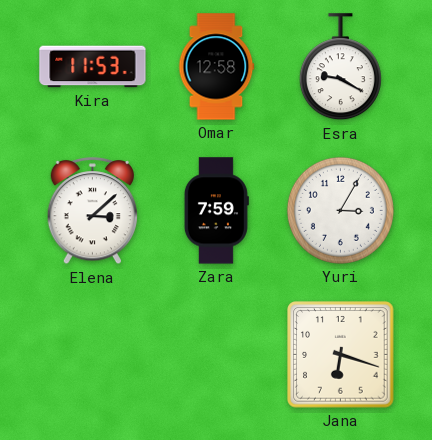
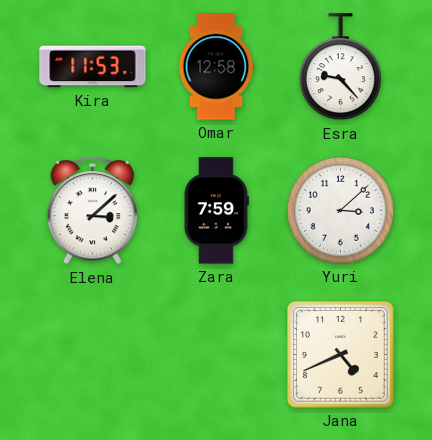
Esra: 9:20 -> 9:23
Yuri: 3:05 -> 3:08
Jana: 6:18 -> 4:41
